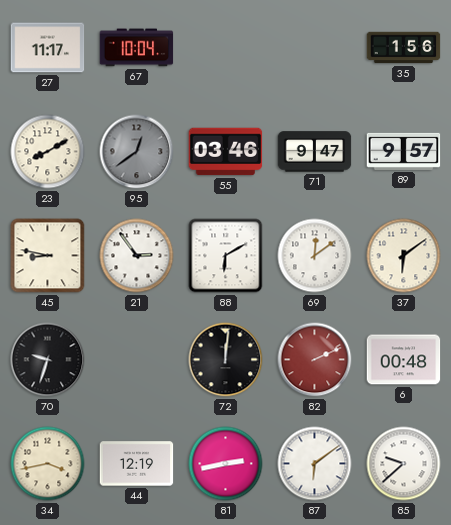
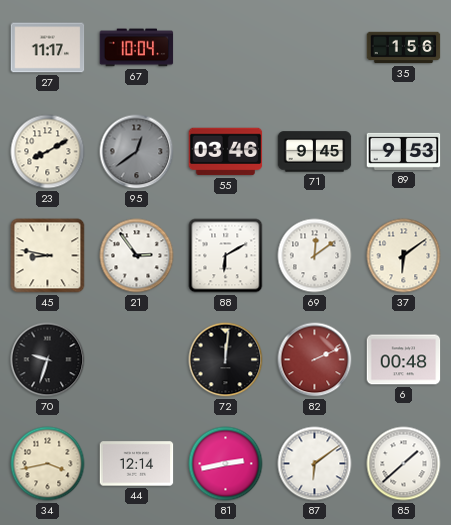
71: 9:47 -> 9:45
89: 9:57 -> 9:53
44: 12:19 -> 12:14
85: 9:38 -> 1:38
